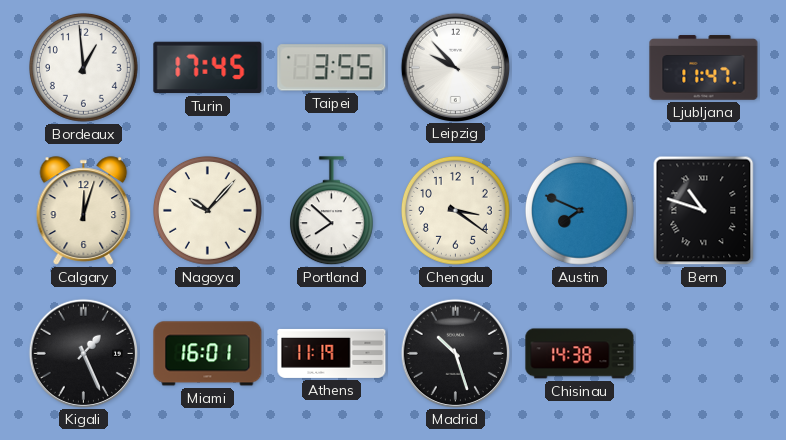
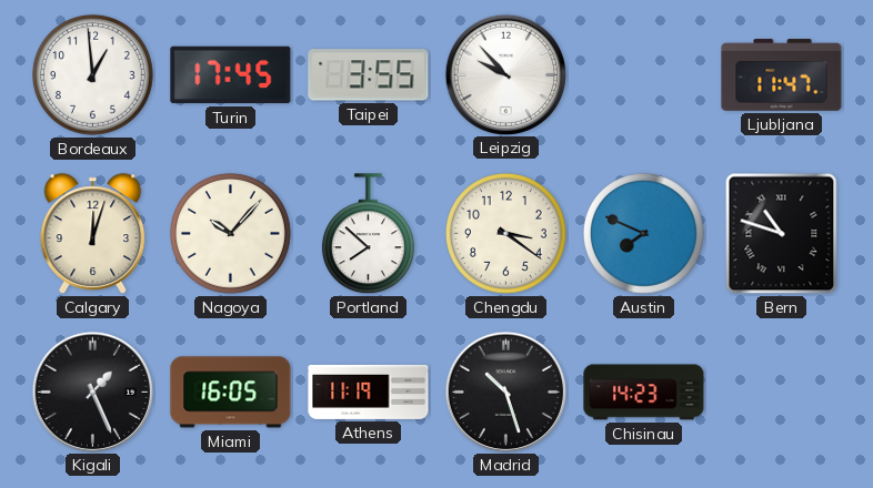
Miami: 16:01 -> 16:05
Chisinau: 14:38 -> 14:23
